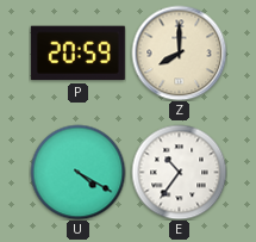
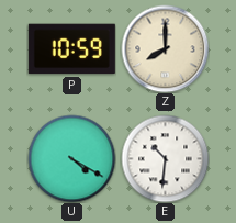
P: 20:59 -> 10:59
E: 10:36 -> 10:31
